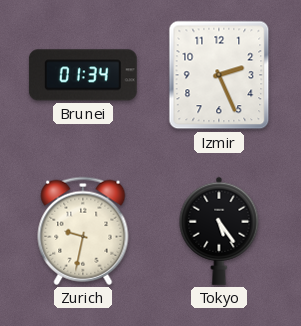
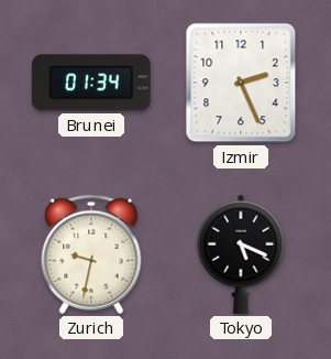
Tokyo: 5:24 -> 5:19
